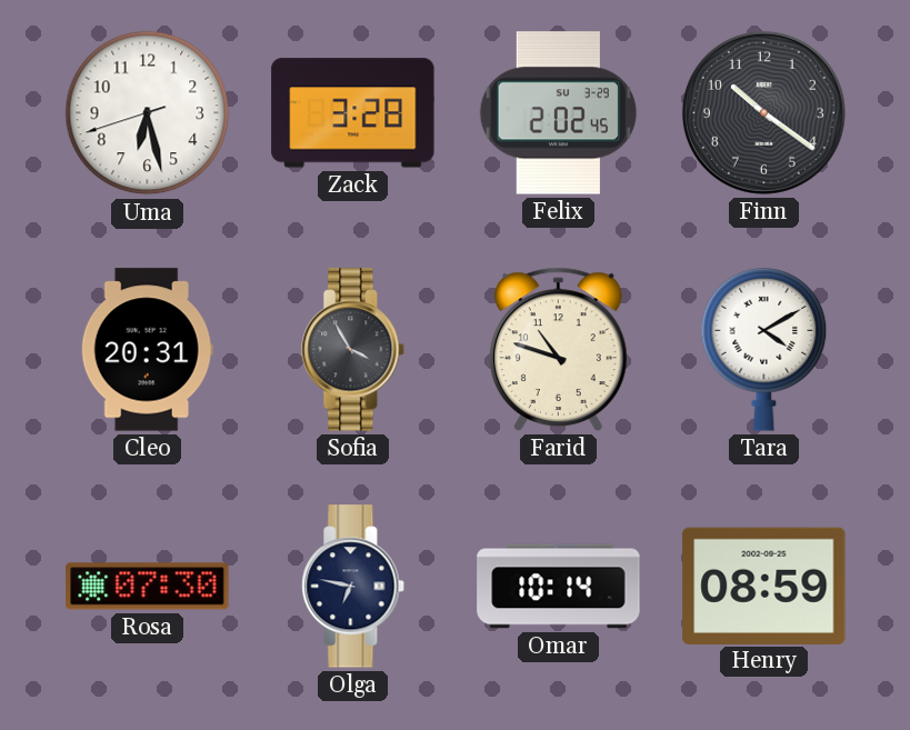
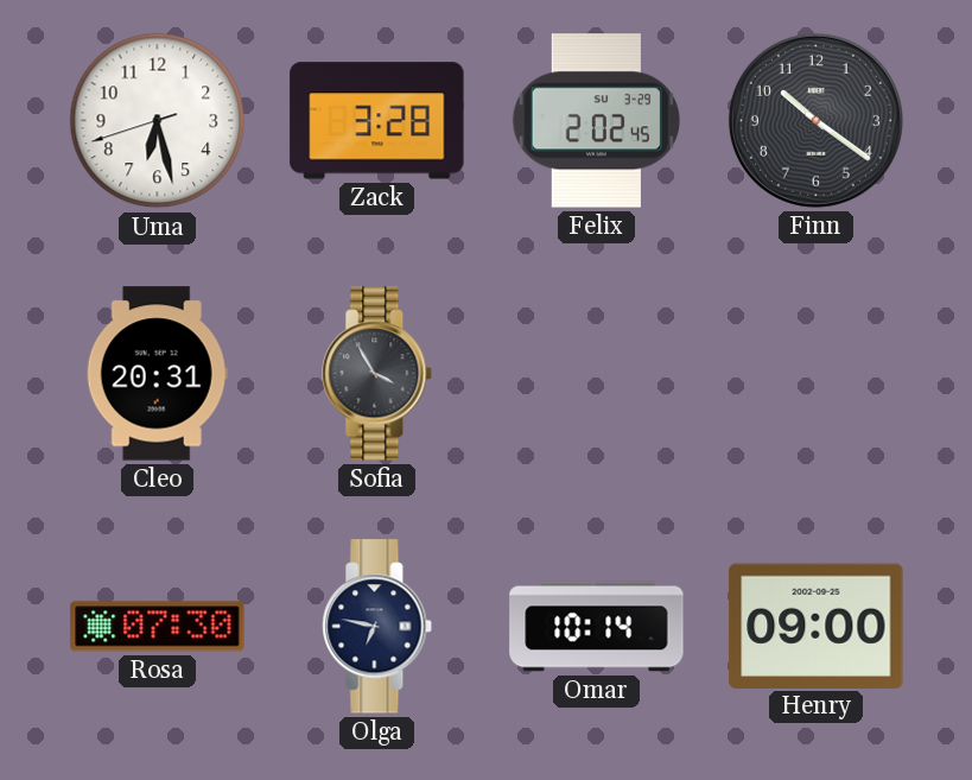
Farid: 10:48 -> none
Tara: 4:10 -> none
Henry: 08:59 -> 09:00
